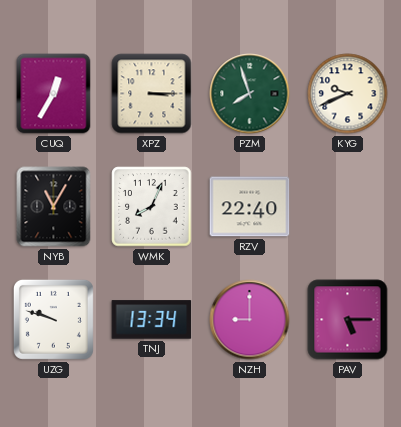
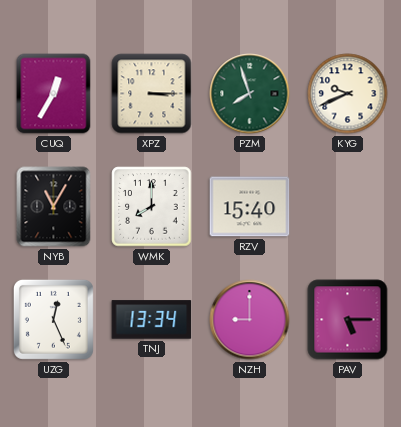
WMK: 8:04 -> 8:00
RZV: 22:40 -> 15:40
UZG: 9:48 -> 12:26
